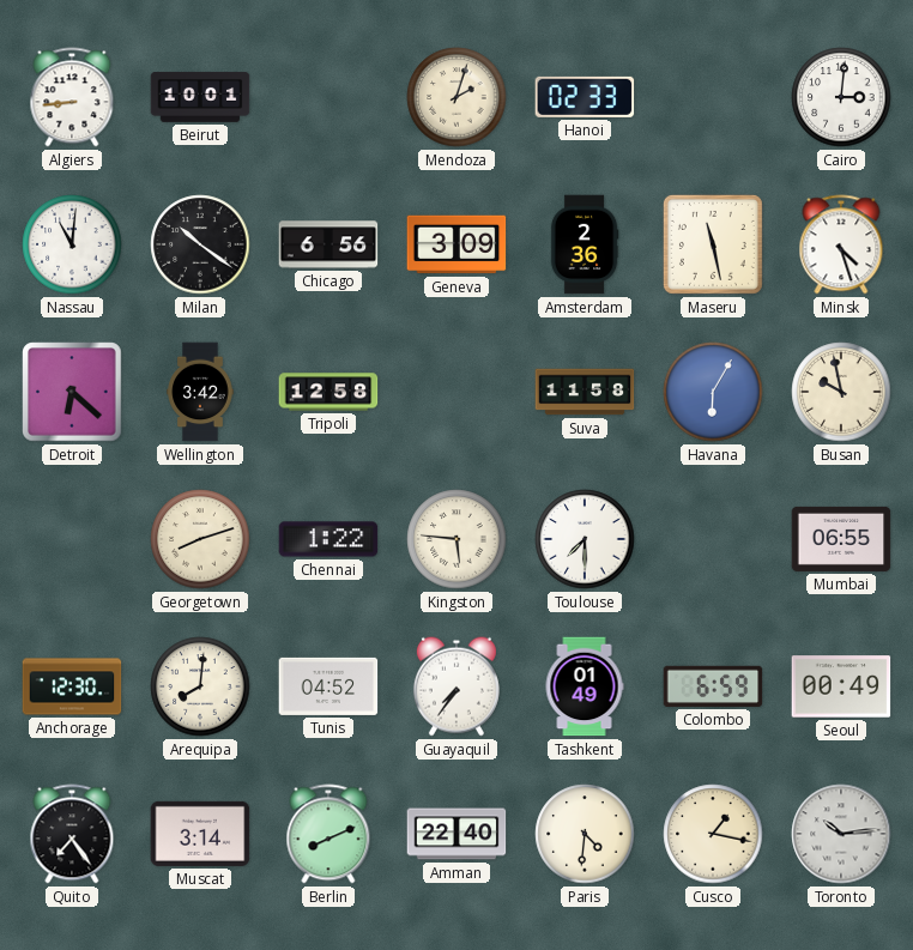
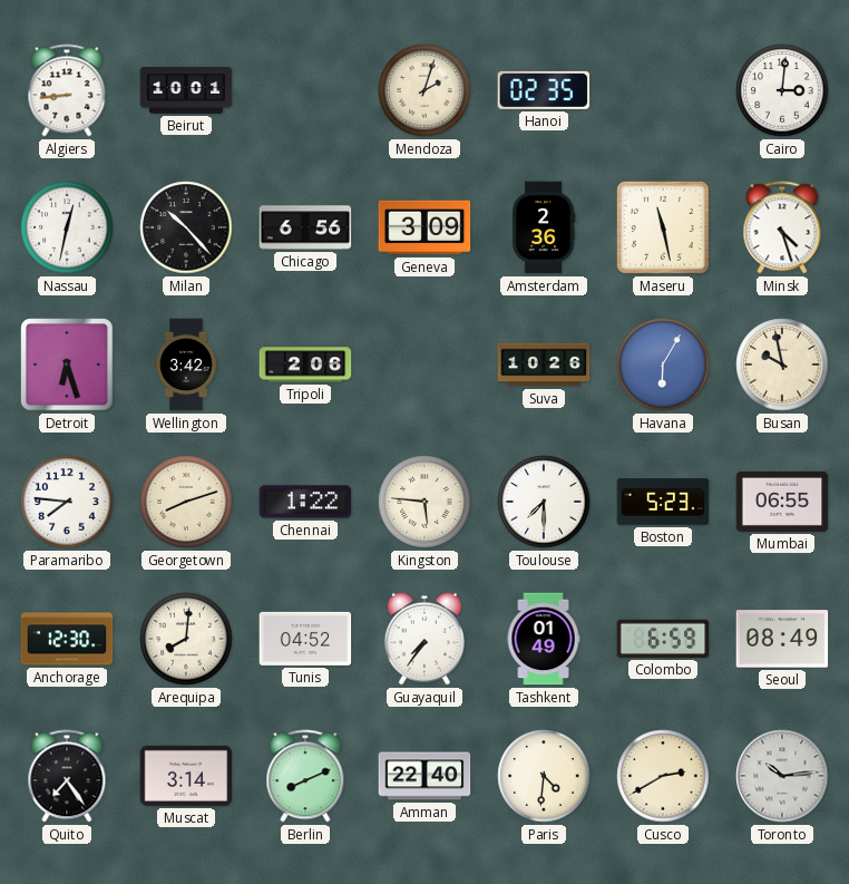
Hanoi: 02:33 -> 02:35
Nassau: 11:01 -> 12:32
Milan: 10:21 -> 10:23
Detroit: 6:22 -> 6:27
Tripoli: 12:58 -> 2:06
Suva: 11:58 -> 10:26
Paramaribo: none -> 7:46
Boston: none -> 5:23
Seoul: 00:49 -> 08:49
Cusco: 1:17 -> 2:40
